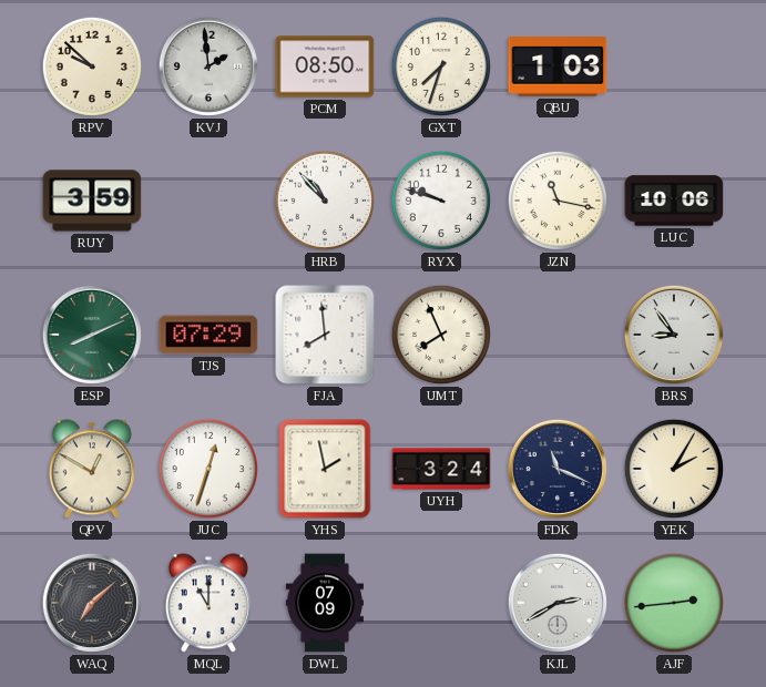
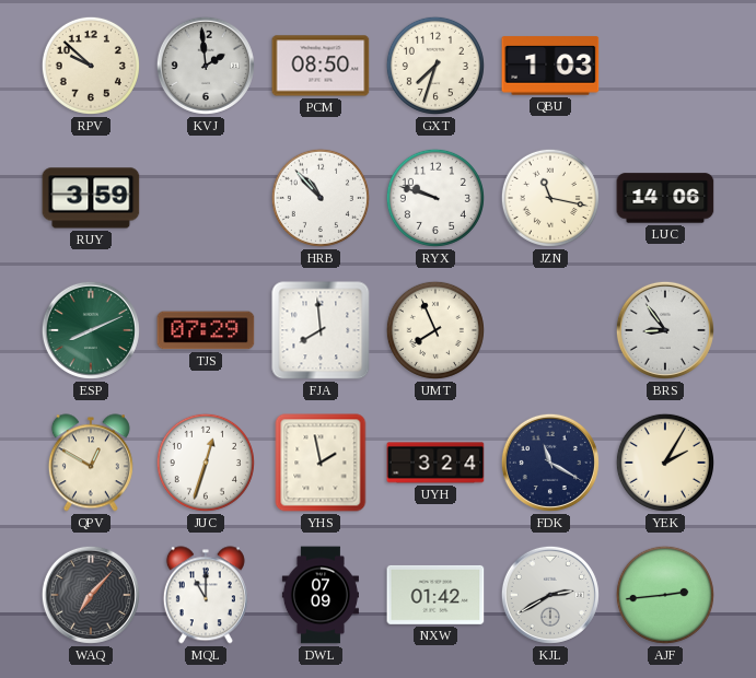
LUC: 10:06 -> 14:06
FDK: 11:19 -> 11:20
WAQ: 7:08 -> 7:07
NXW: none -> 01:42
